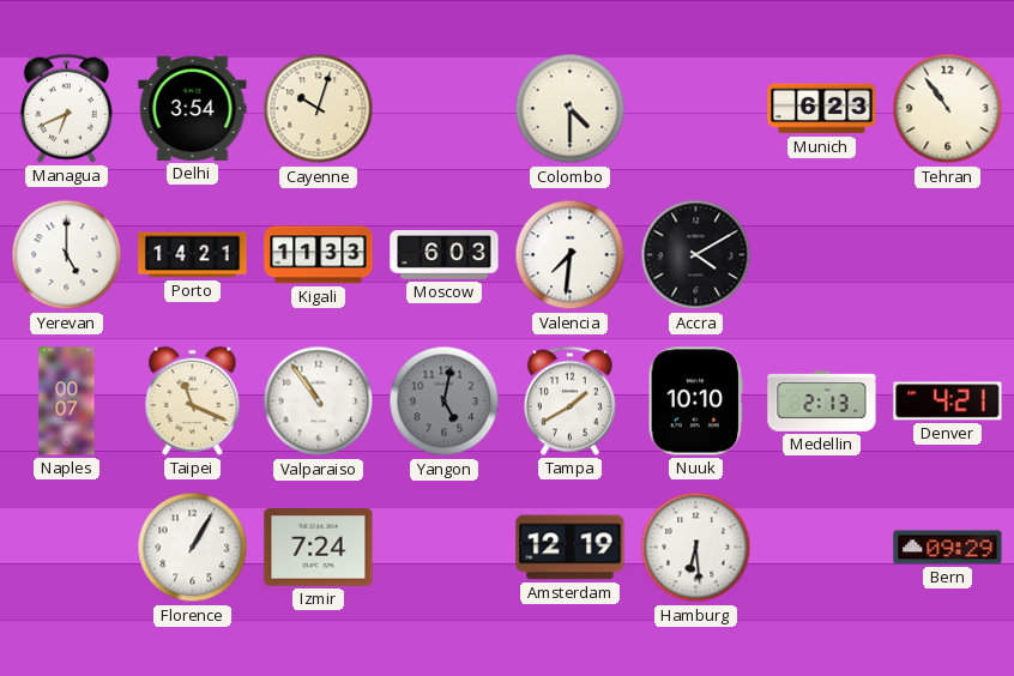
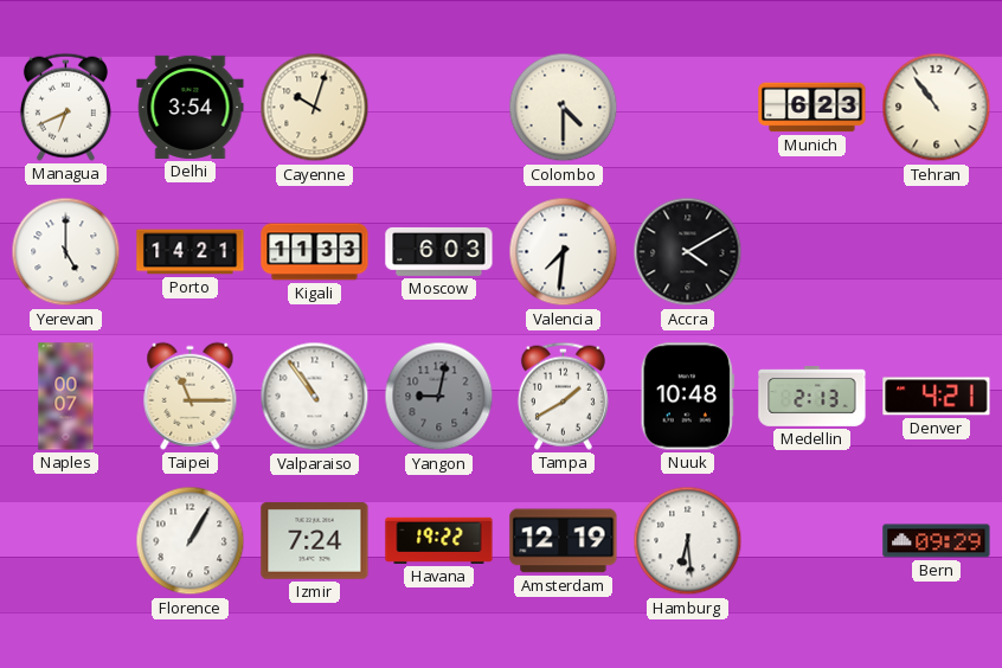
Taipei: 11:19 -> 11:15
Yangon: 5:02 -> 9:02
Nuuk: 10:10 -> 10:48
Havana: none -> 19:22
